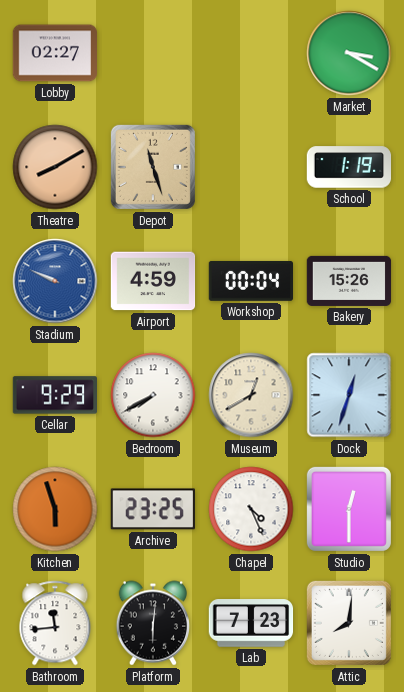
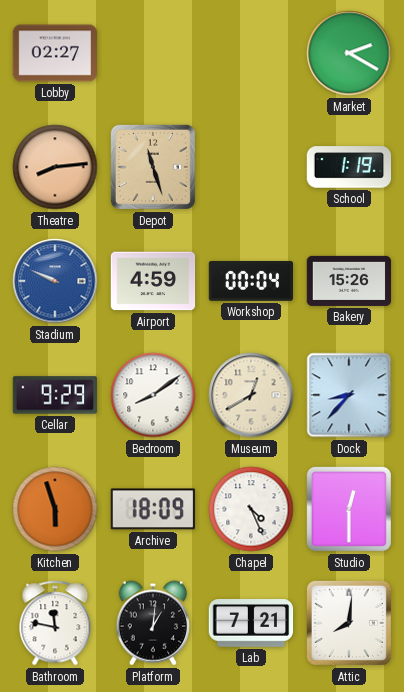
Market: 3:20 -> 2:20
Theatre: 8:10 -> 8:14
Bedroom: 7:40 -> 8:09
Dock: 12:33 -> 8:37
Archive: 23:25 -> 18:09
Bathroom: 11:44 -> 11:47
Platform: 6:01 -> 1:01
Lab: 7:23 -> 7:21
